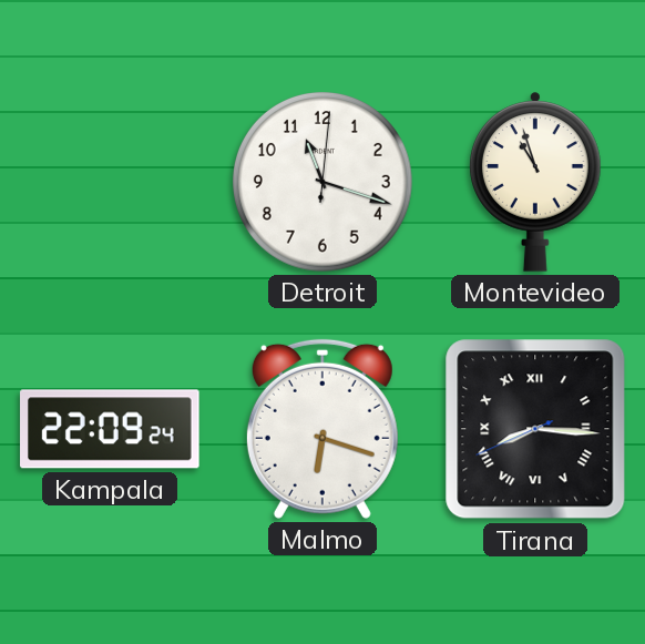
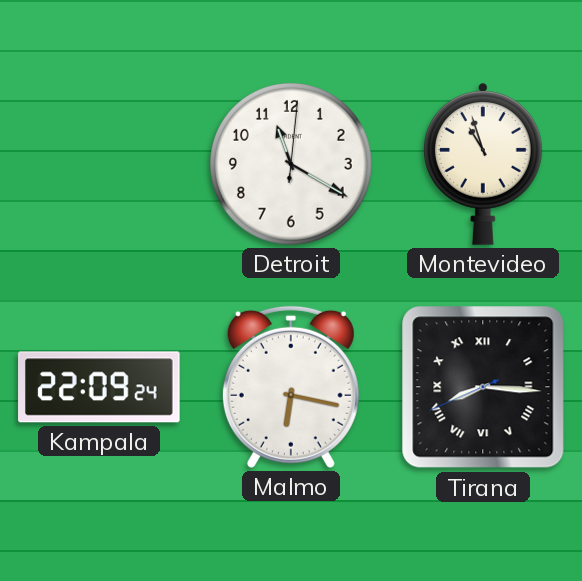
Detroit: 11:18 -> 11:20
Malmo: 6:18 -> 6:17
